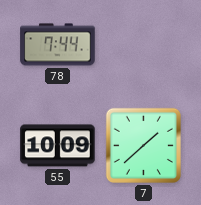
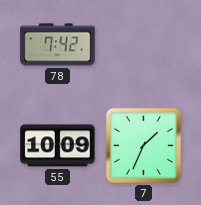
78: 7:44 -> 7:42
7: 1:38 -> 1:34
